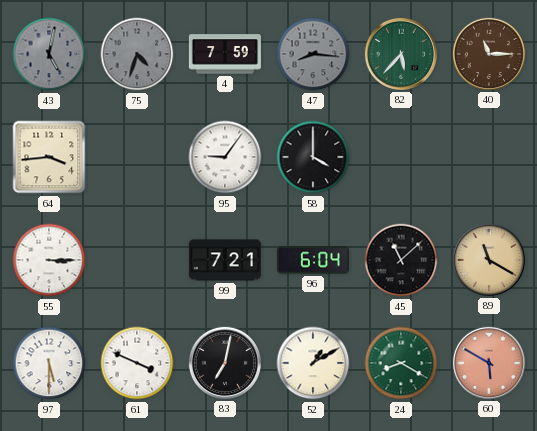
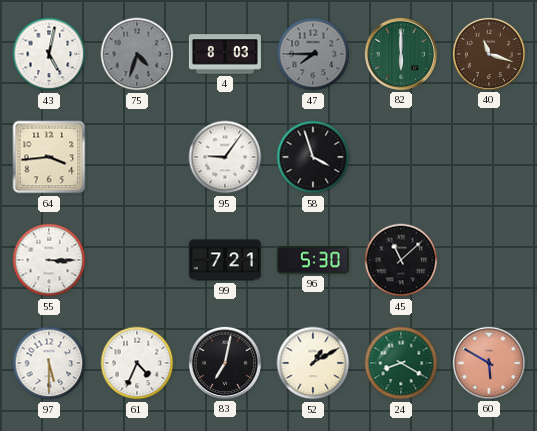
43 dial: grey -> white
4: 7:59 -> 8:03
47: 8:16 -> 7:45
82: 5:37 -> 6:00
40: 11:15 -> 11:18
58: 4:00 -> 3:57
96: 6:04 -> 5:30
89: 11:20 -> none
61: 3:49 -> 4:34
